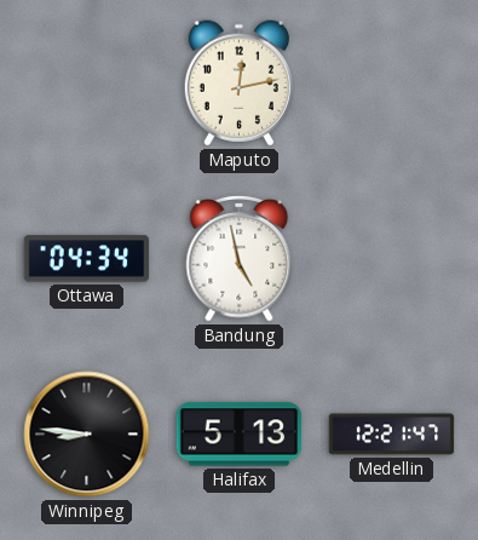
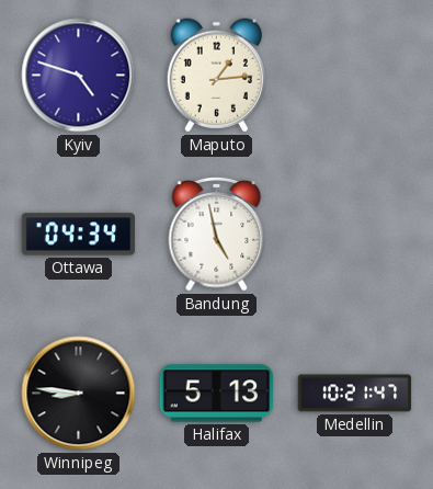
Kyiv: none -> 4:48
Maputo: 12:13 -> 1:14
Medellin: 12:21 -> 10:21
